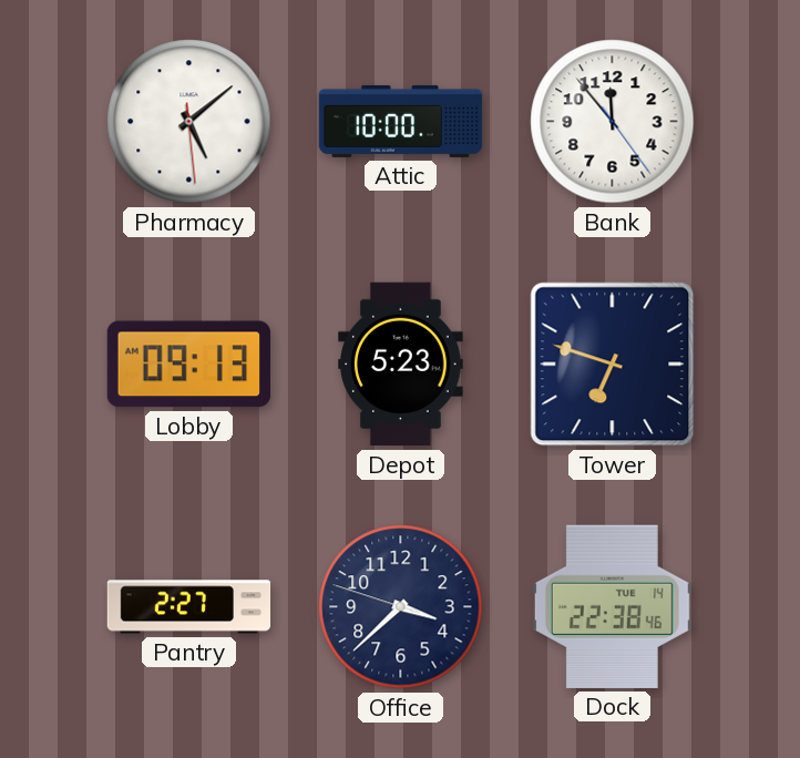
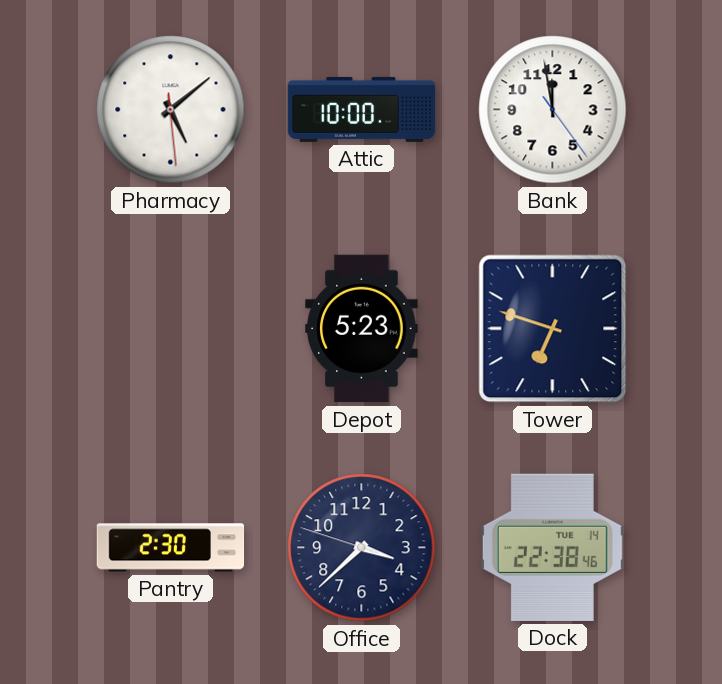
Bank: 11:53 -> 11:58
Lobby: 09:13 -> none
Pantry: 2:27 -> 2:30
